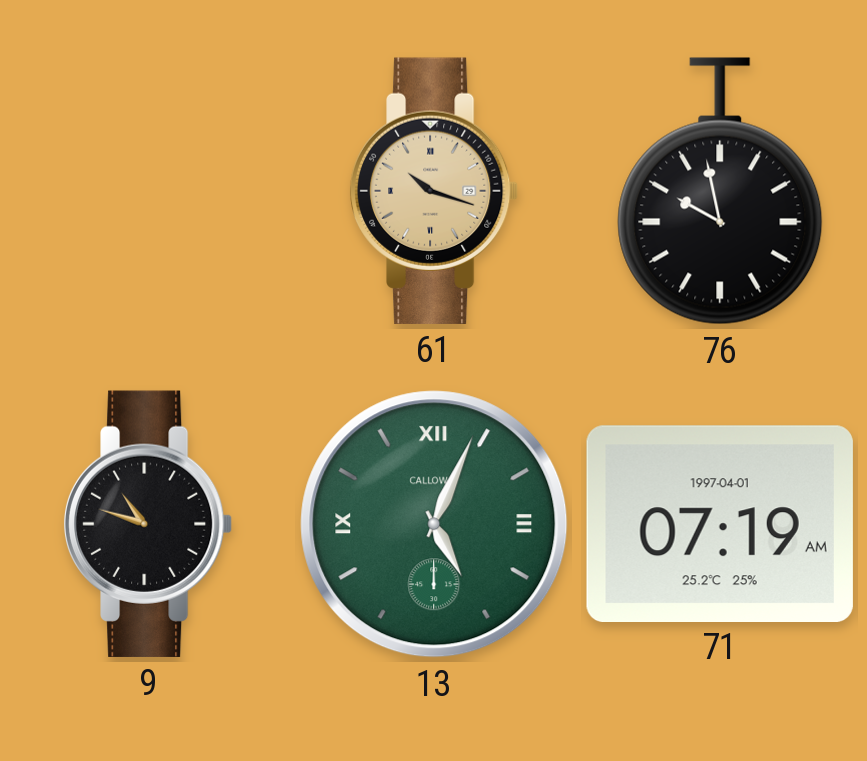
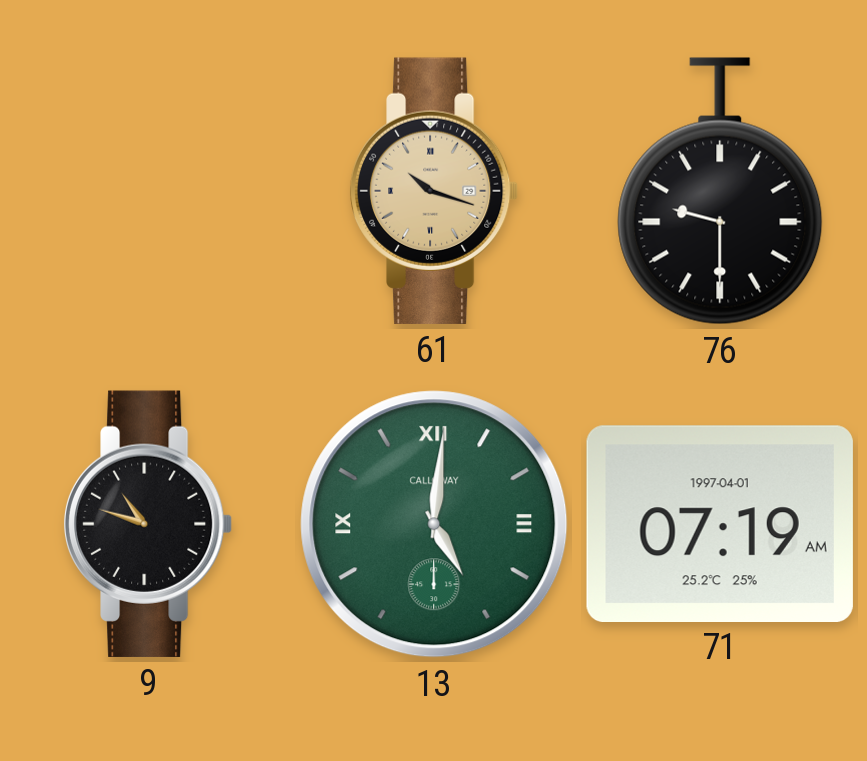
76: 9:58 -> 9:30
13: 5:04 -> 5:01
